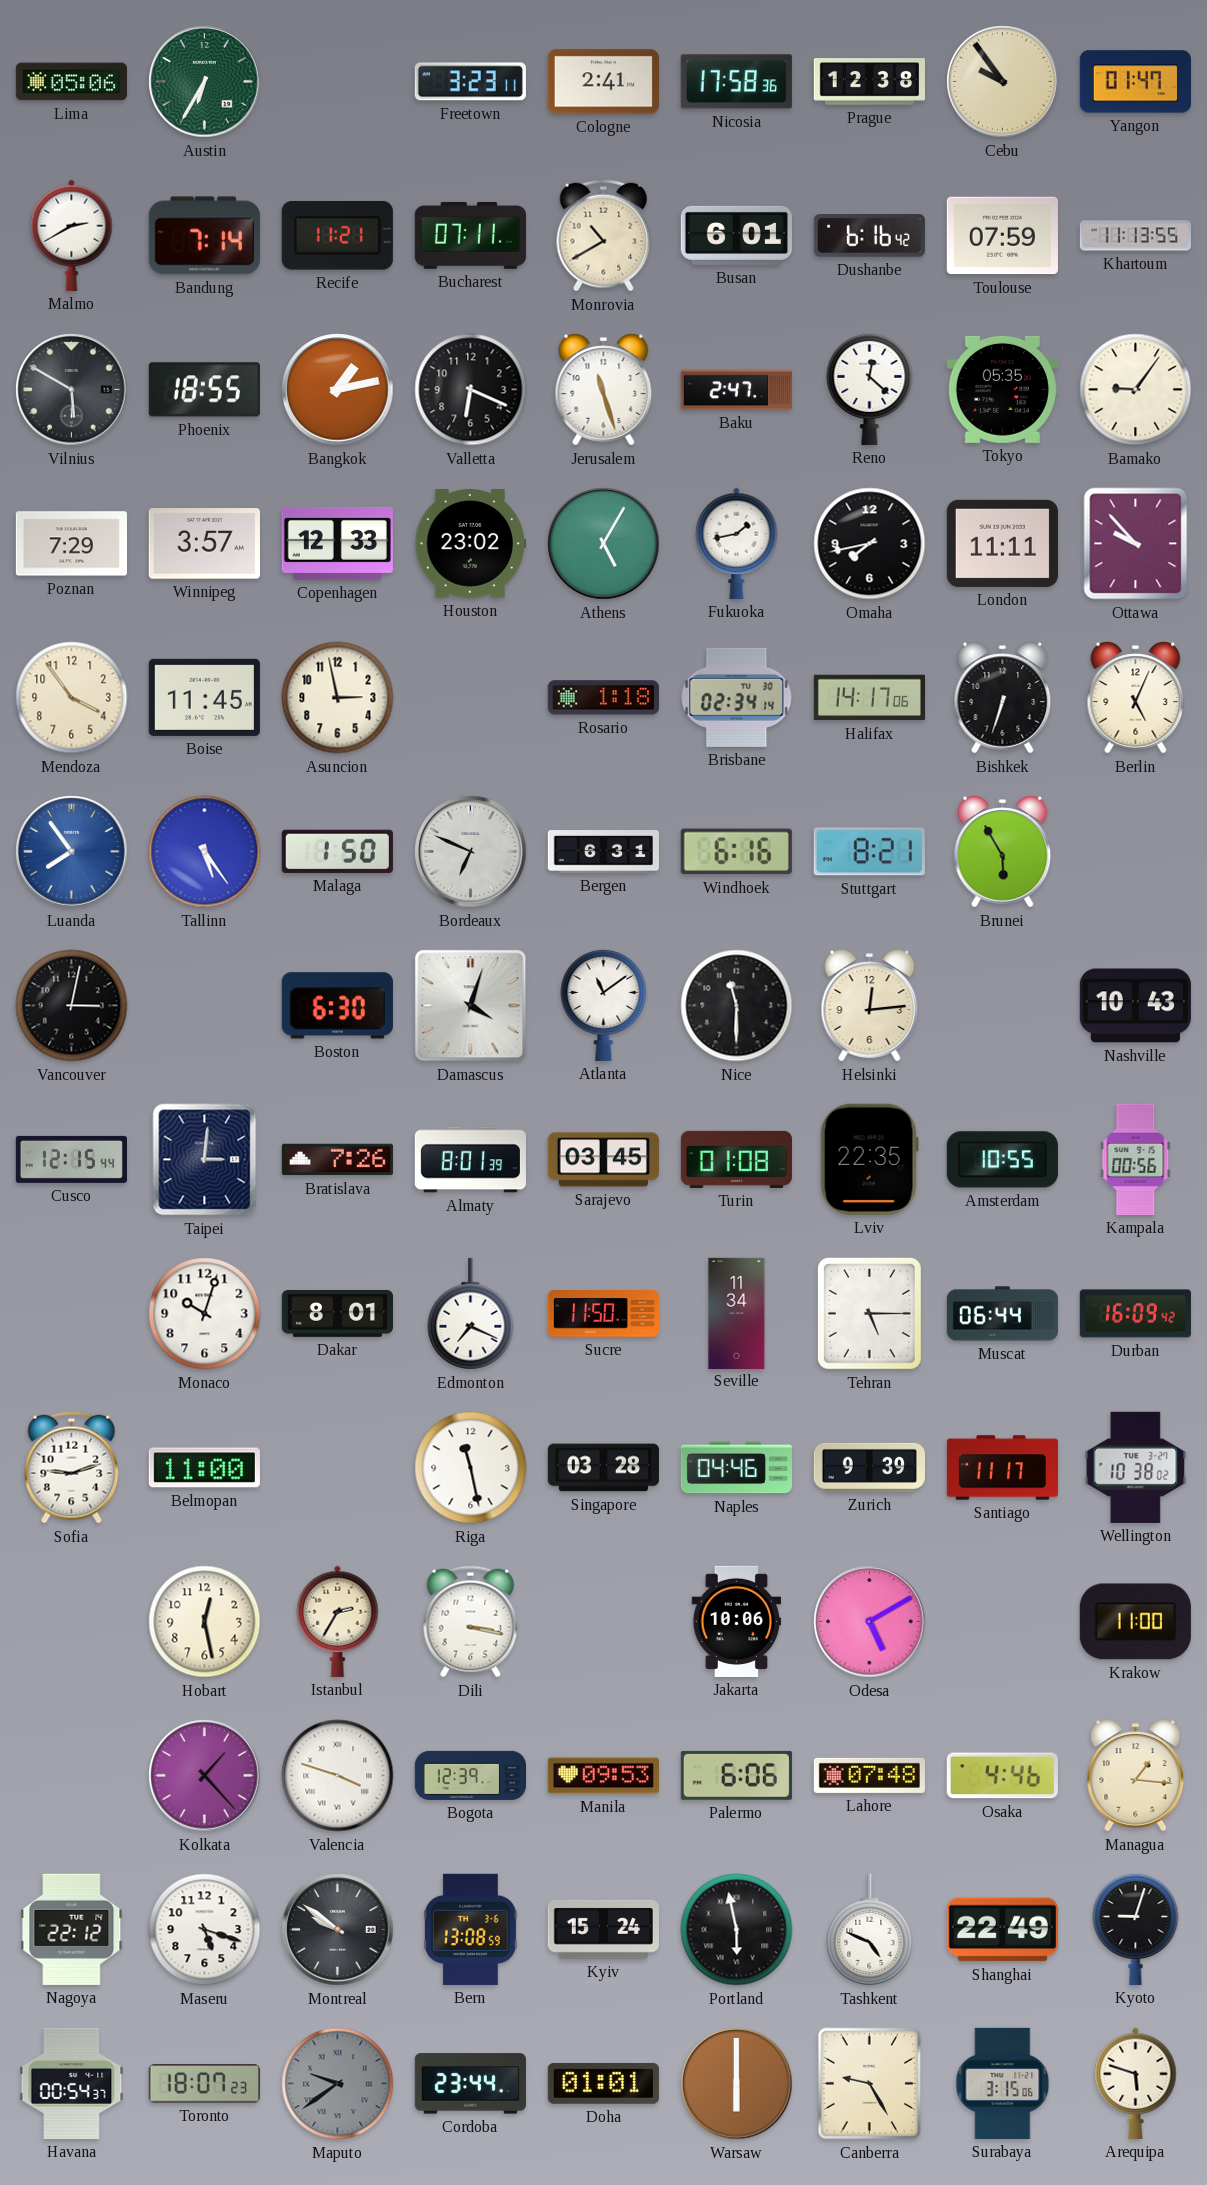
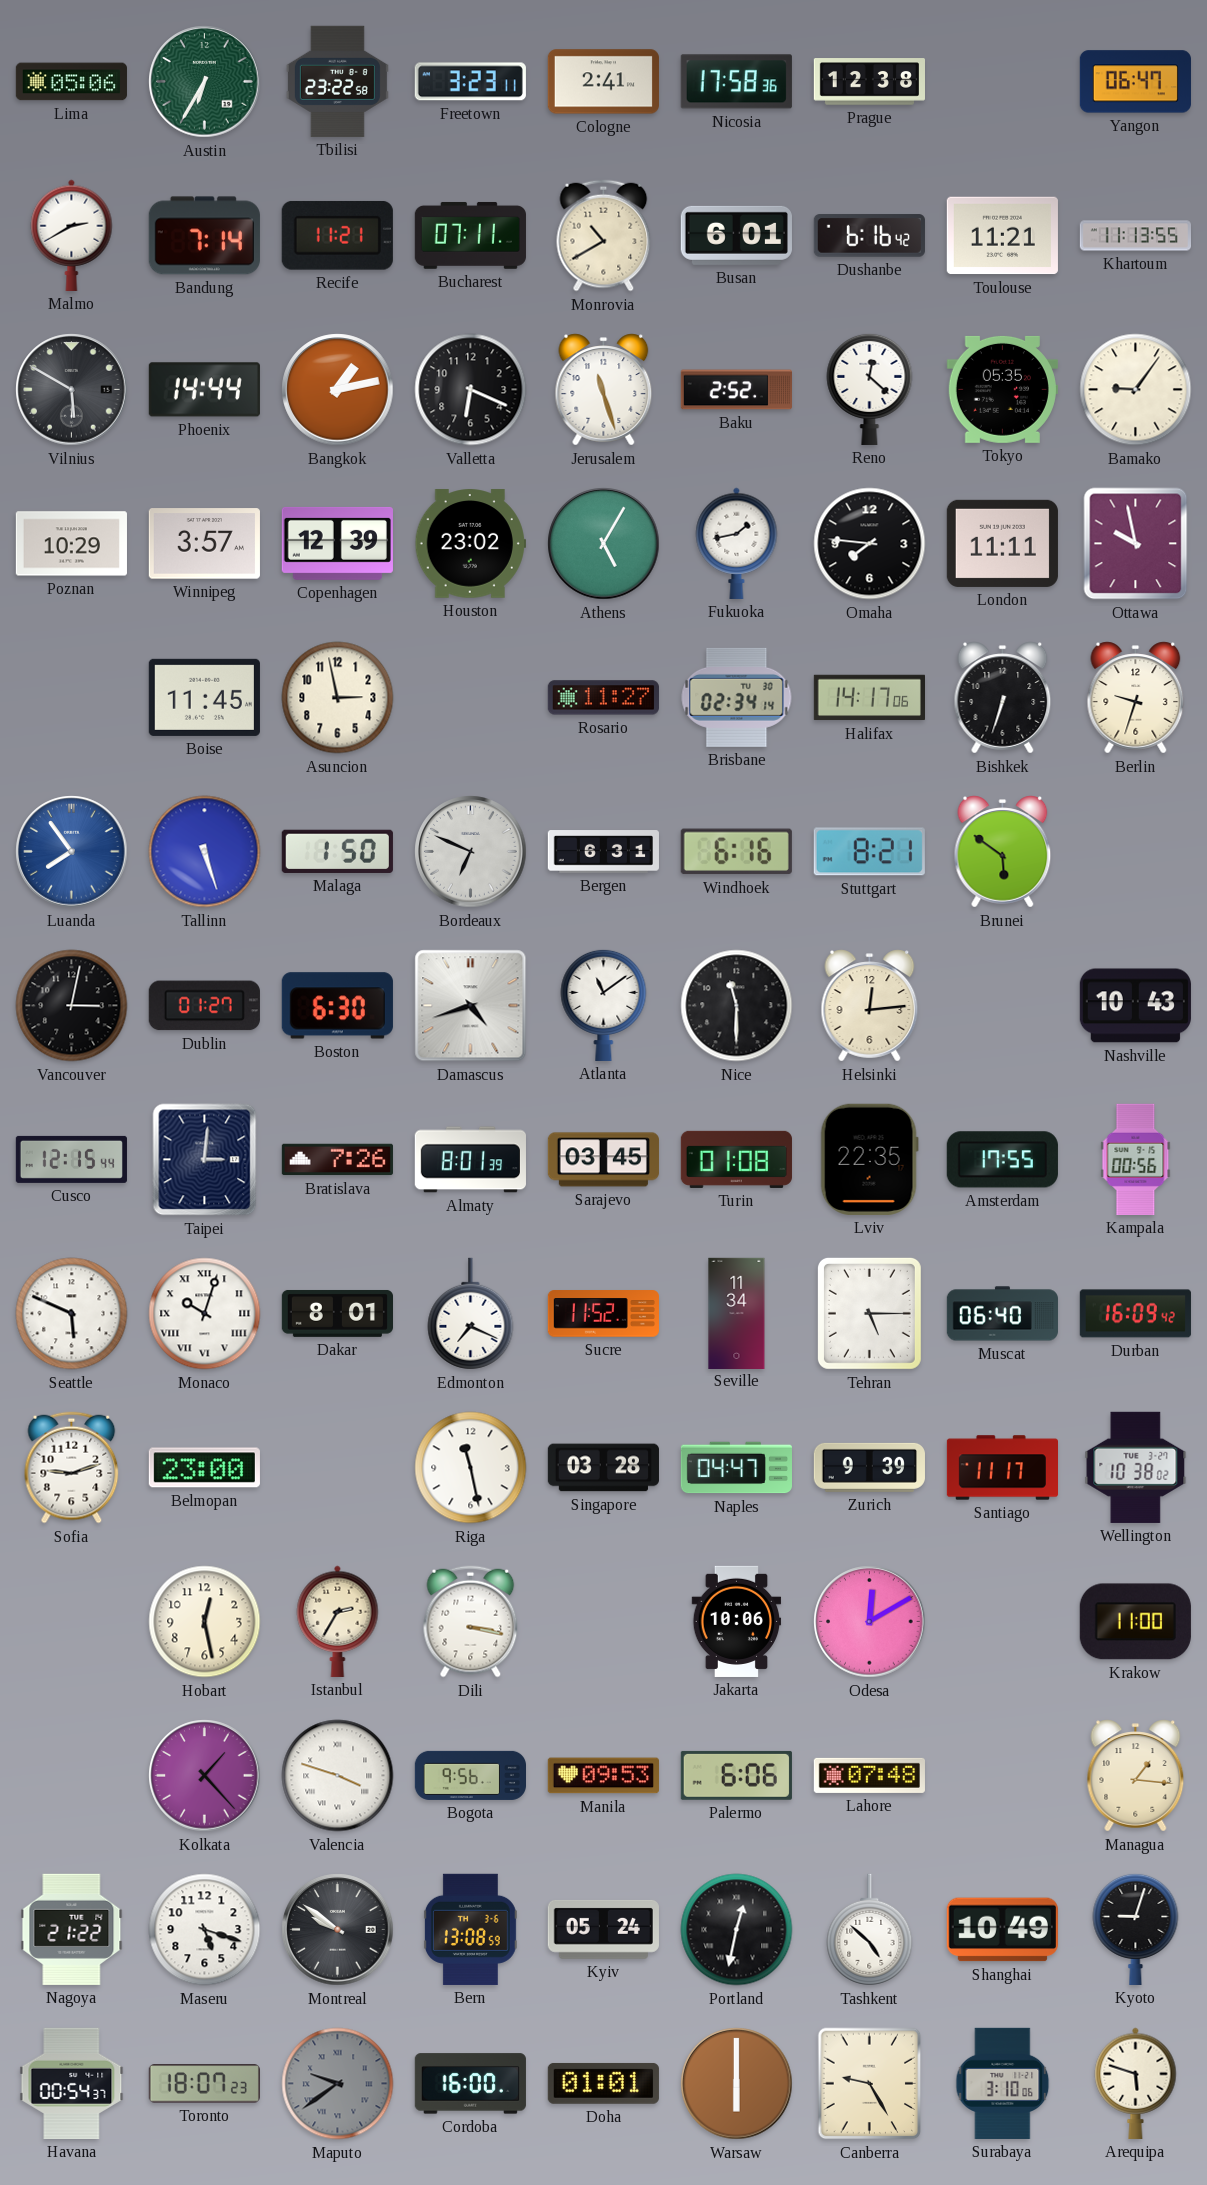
Tbilisi: none -> 23:22
Cebu: 9:54 -> none
Yangon: 01:47 -> 06:47
Toulouse: 07:59 -> 11:21
Phoenix: 18:55 -> 14:44
Baku: 2:47 -> 2:52
Poznan: 7:29 -> 10:29
Copenhagen: 12:33 -> 12:39
Omaha: 7:43 -> 7:46
Ottawa: 9:53 -> 9:58
Mendoza: 3:54 -> none
Rosario: 1:18 -> 11:27
Berlin: 5:04 -> 9:33
Tallinn: 5:24 -> 5:27
Brunei: 5:55 -> 5:51
Dublin: none -> 01:27
Damascus: 4:03 -> 4:42
Amsterdam: 10:55 -> 17:55
Seattle: none -> 5:49
Monaco numerals: Arabic -> Roman
Sucre: 11:50 -> 11:52
Muscat: 06:44 -> 06:40
Belmopan: 11:00 -> 23:00
Naples: 04:46 -> 04:47
Odesa: 5:10 -> 12:10
Bogota: 12:39 -> 9:56
Osaka: 4:46 -> none
Nagoya: 22:12 -> 21:22
Kyiv: 15:24 -> 05:24
Portland: 5:58 -> 12:32
Tashkent: 4:49 -> 4:52
Shanghai: 22:49 -> 10:49
Cordoba: 23:44 -> 16:00
Surabaya: 3:15 -> 3:10
